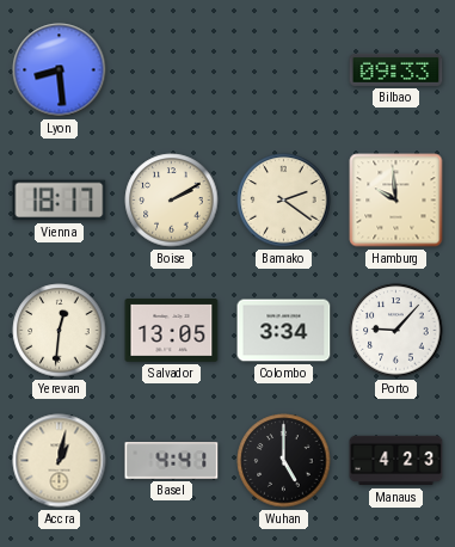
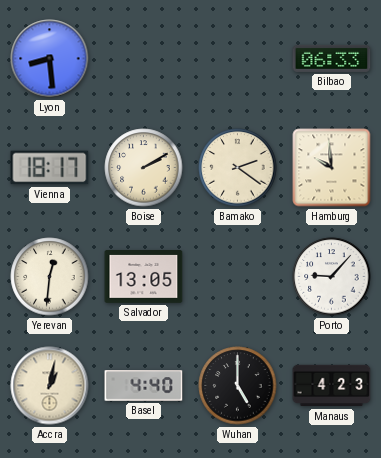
Bilbao: 09:33 -> 06:33
Colombo: 3:34 -> none
Basel: 4:41 -> 4:40
